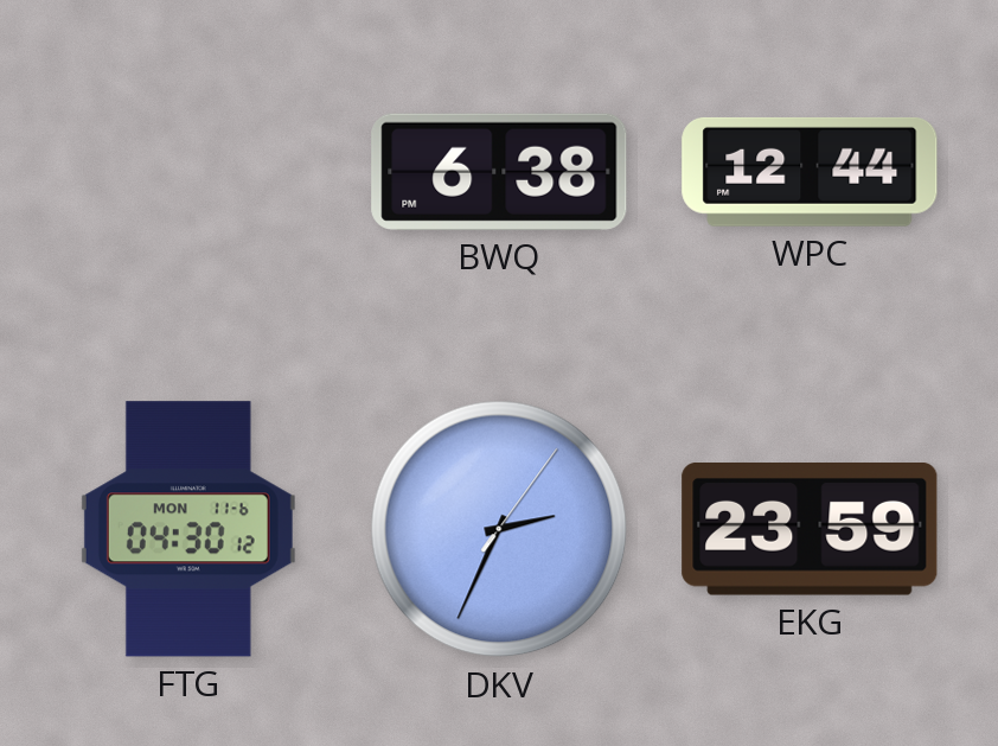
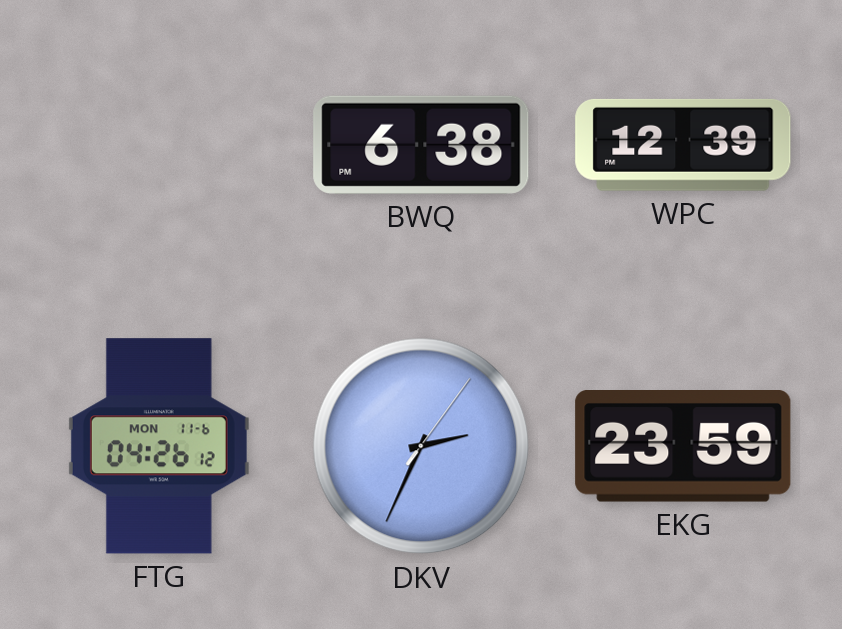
WPC: 12:44 -> 12:39
FTG: 04:30 -> 04:26
